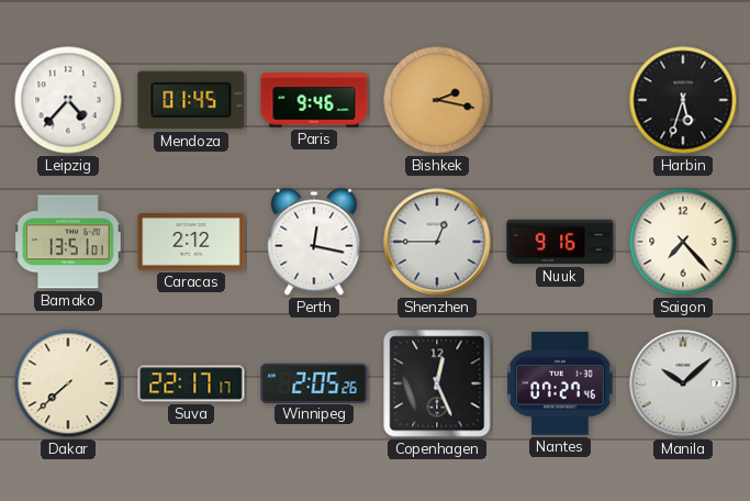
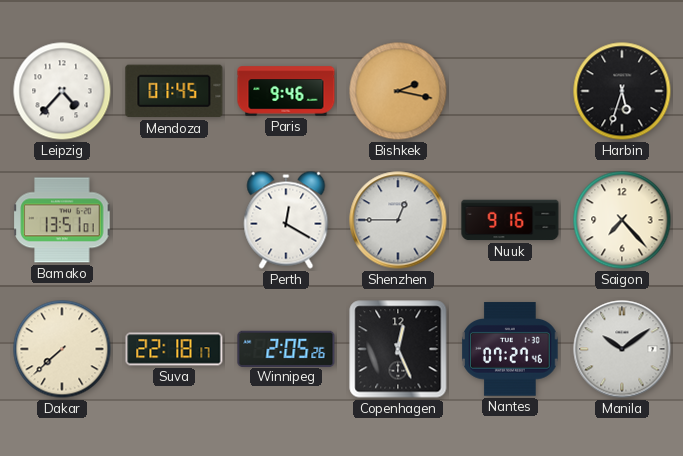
Caracas: 2:12 -> none
Perth: 12:17 -> 12:20
Suva: 22:17 -> 22:18
Manila: 10:08 -> 10:09
